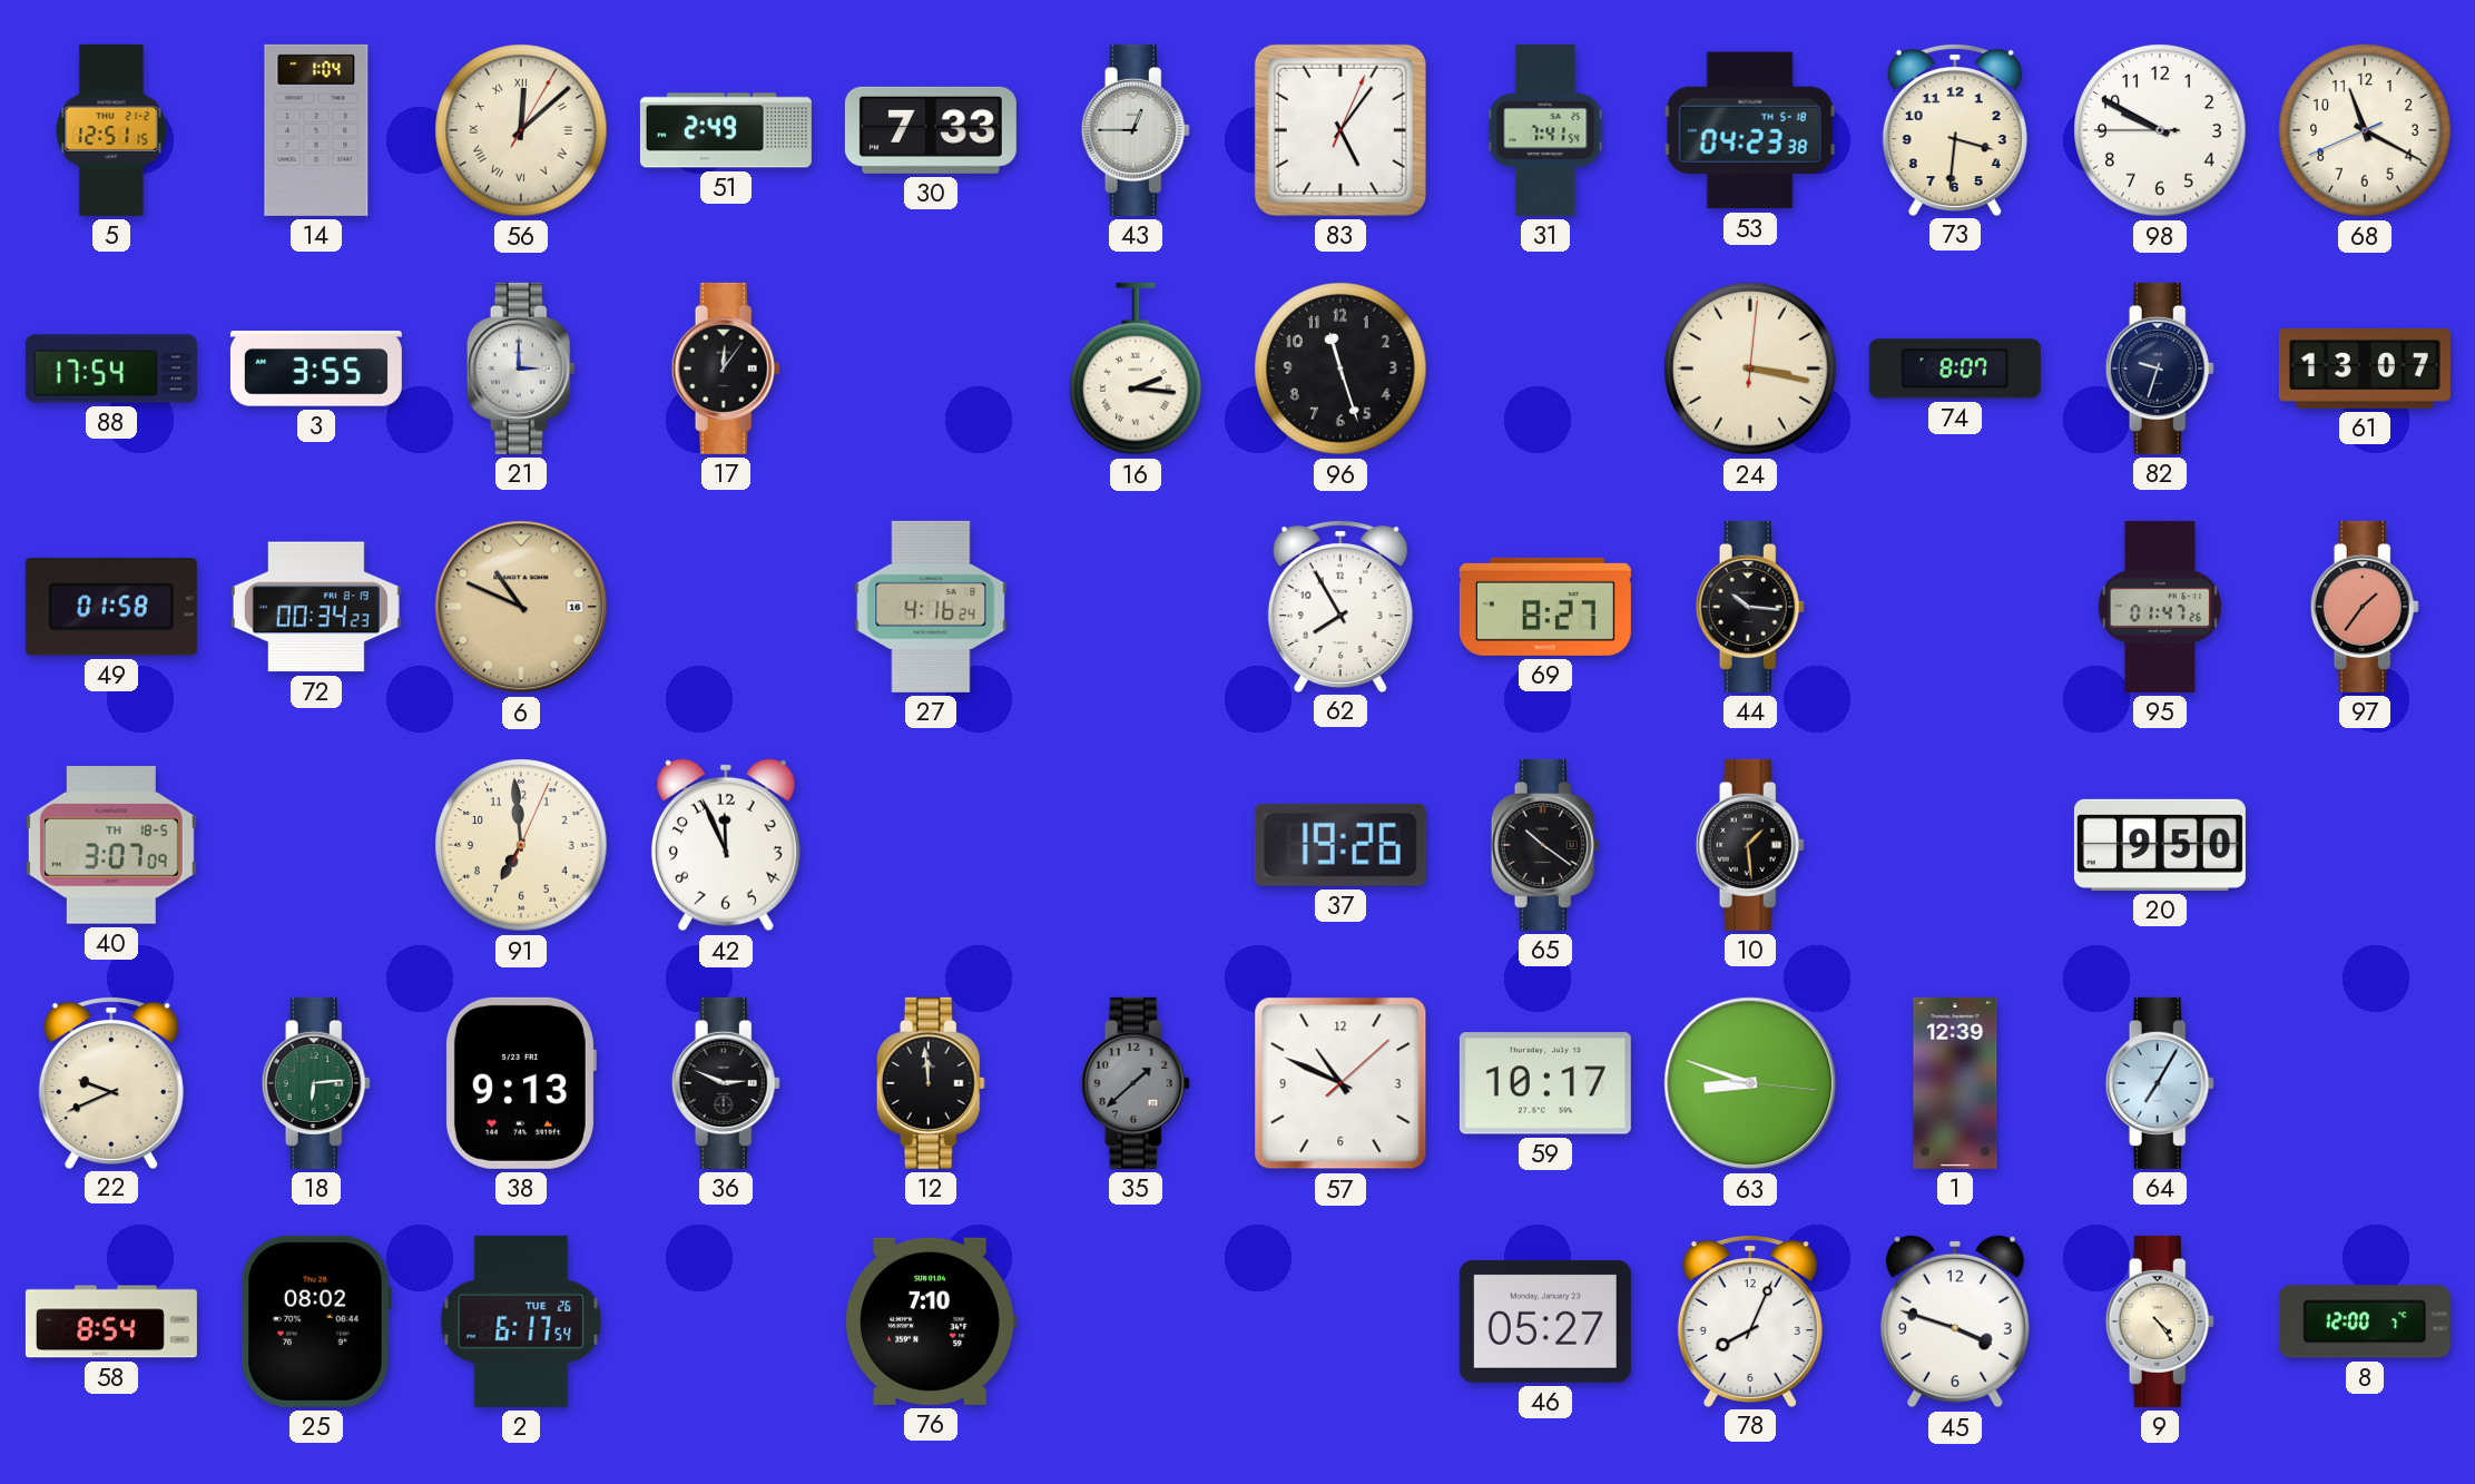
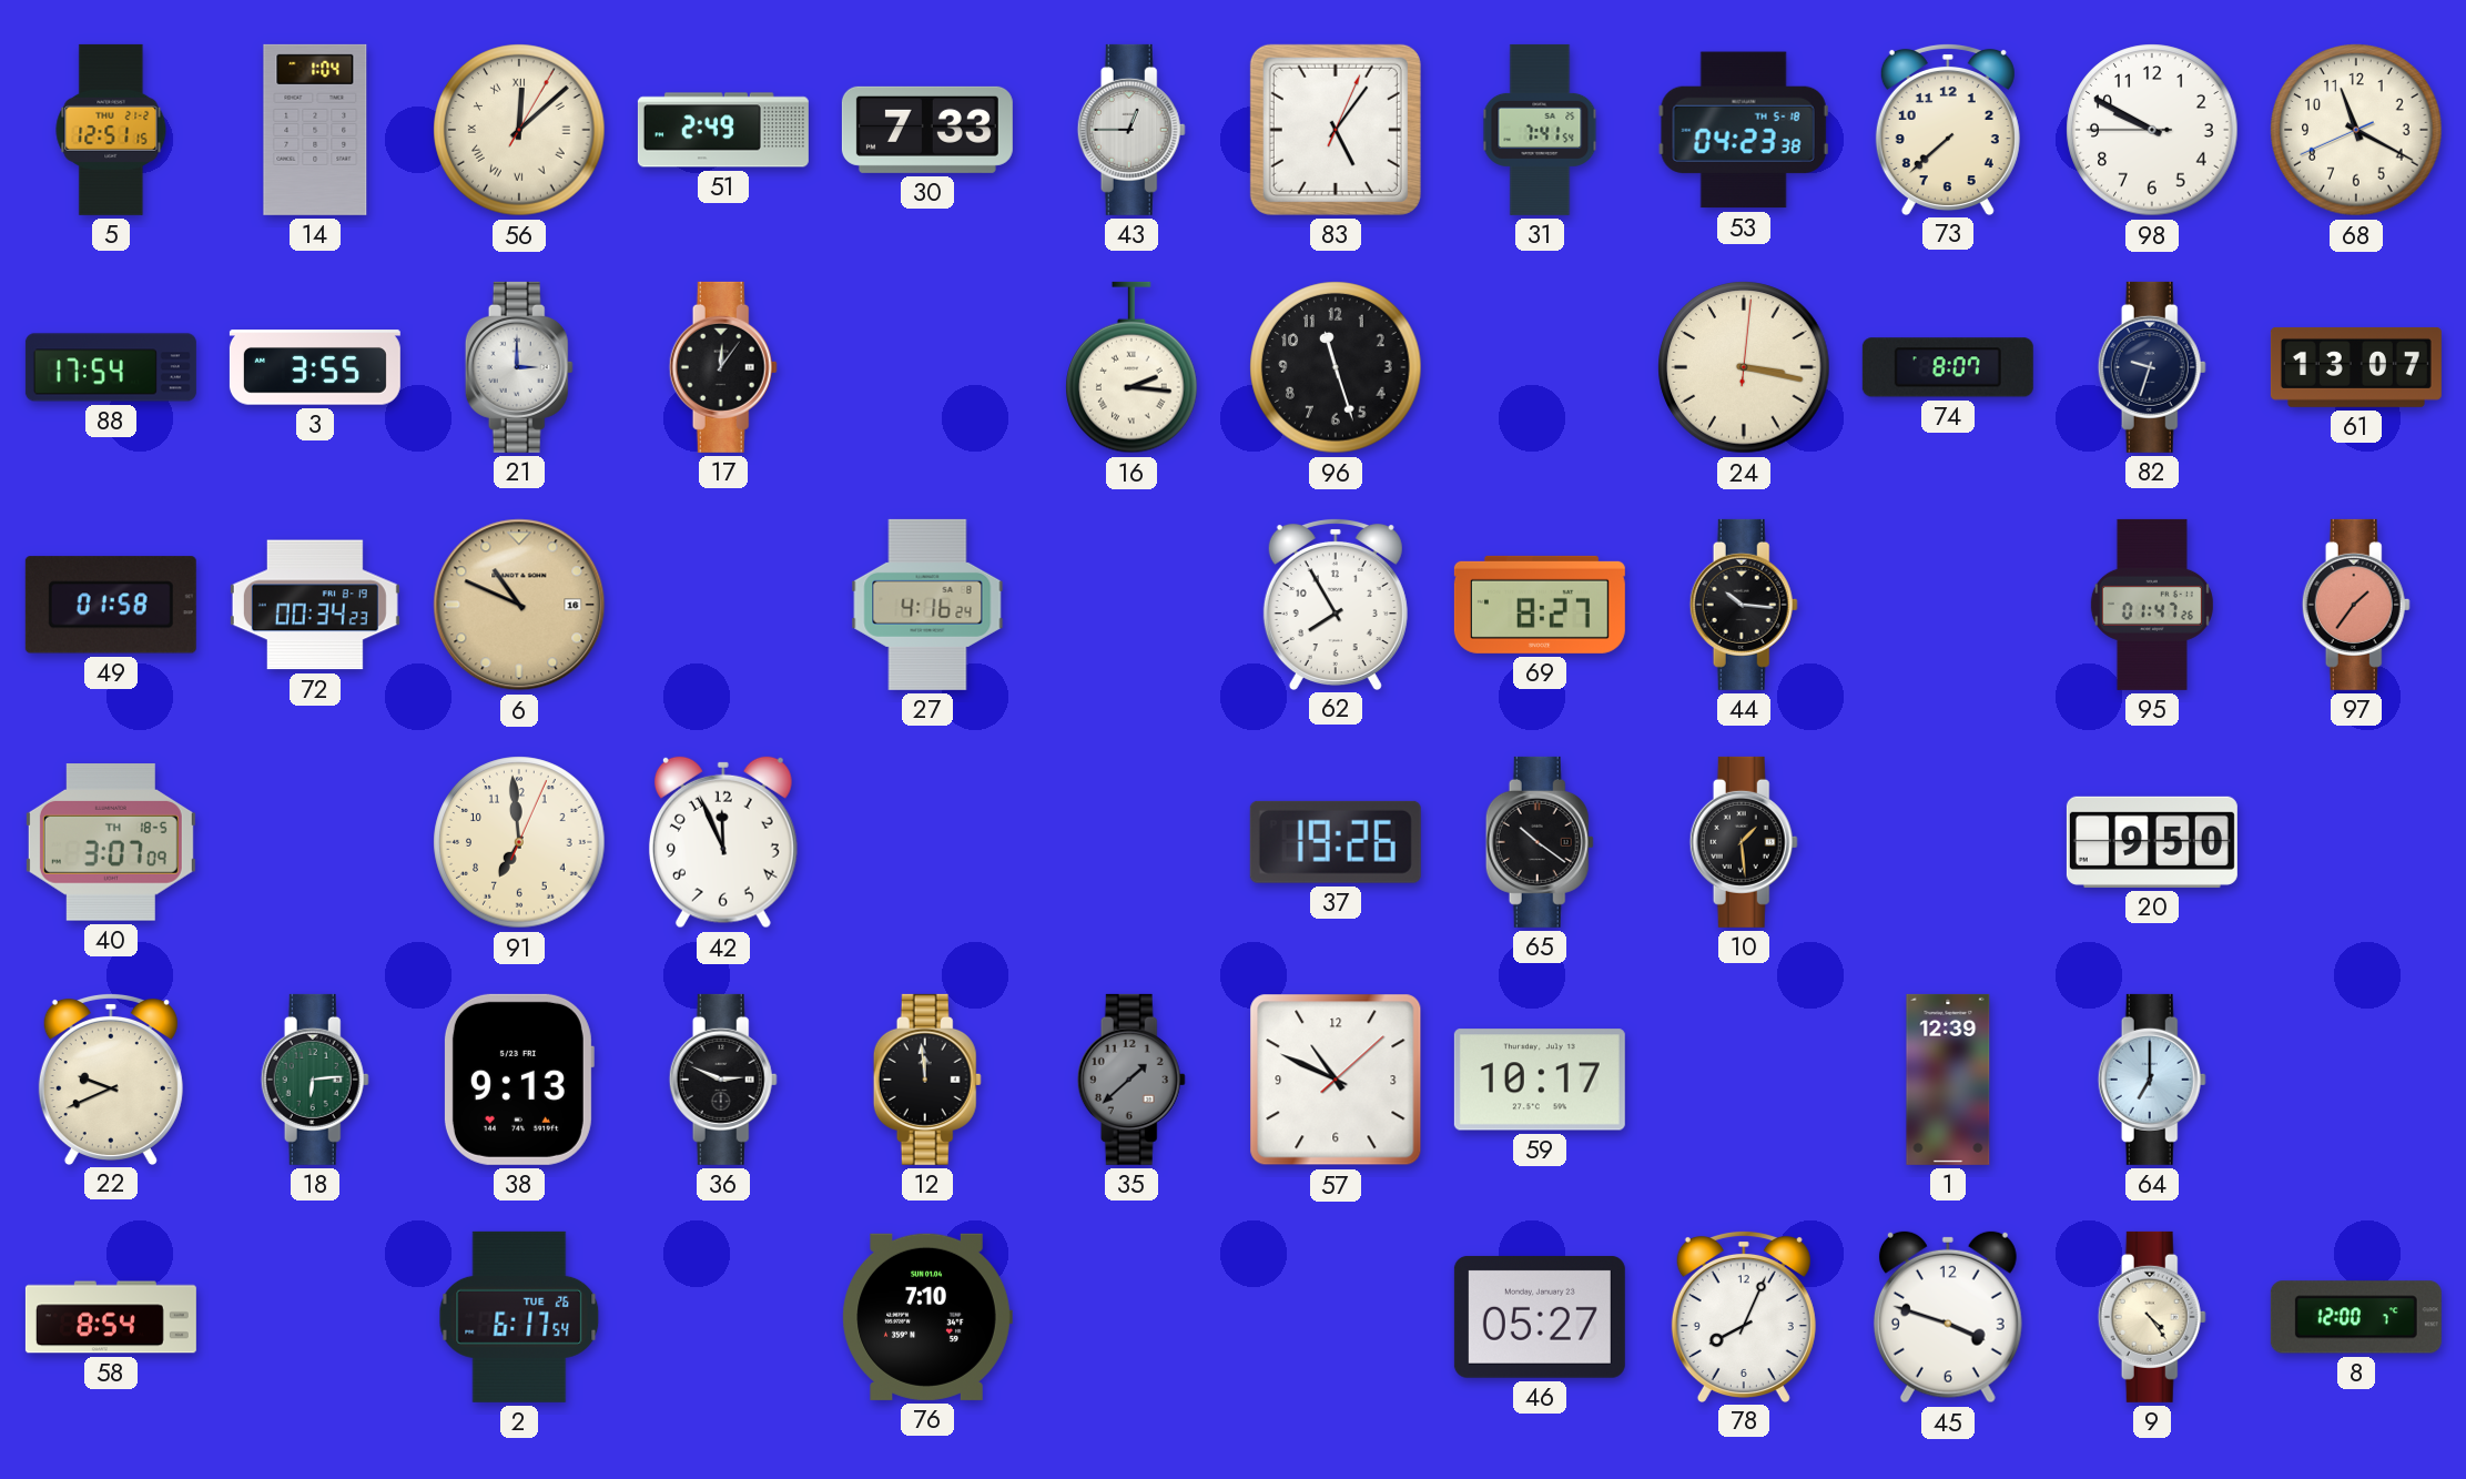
73: 3:31 -> 7:38
63: 8:48 -> none
64: 7:05 -> 7:00
25: 08:02 -> none
